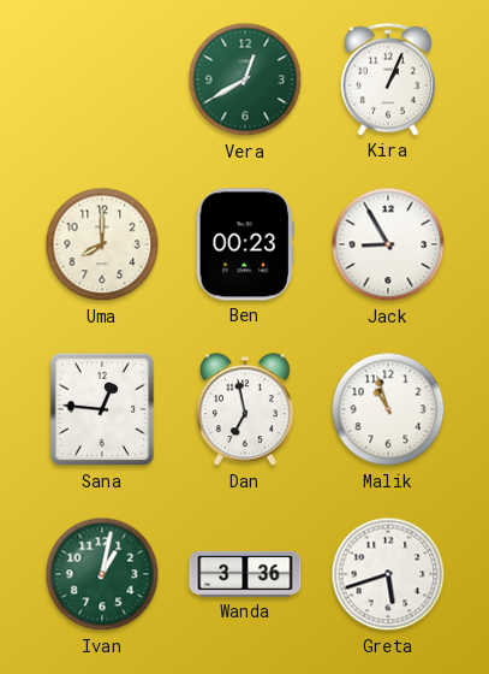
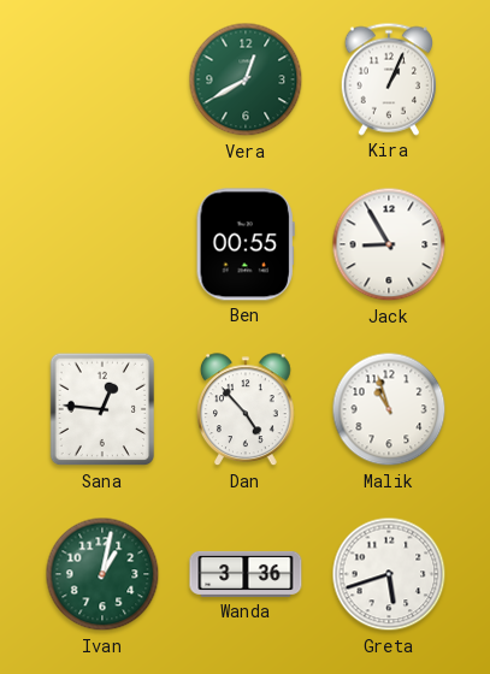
Uma: 8:00 -> none
Ben: 00:23 -> 00:55
Dan: 6:58 -> 4:53
